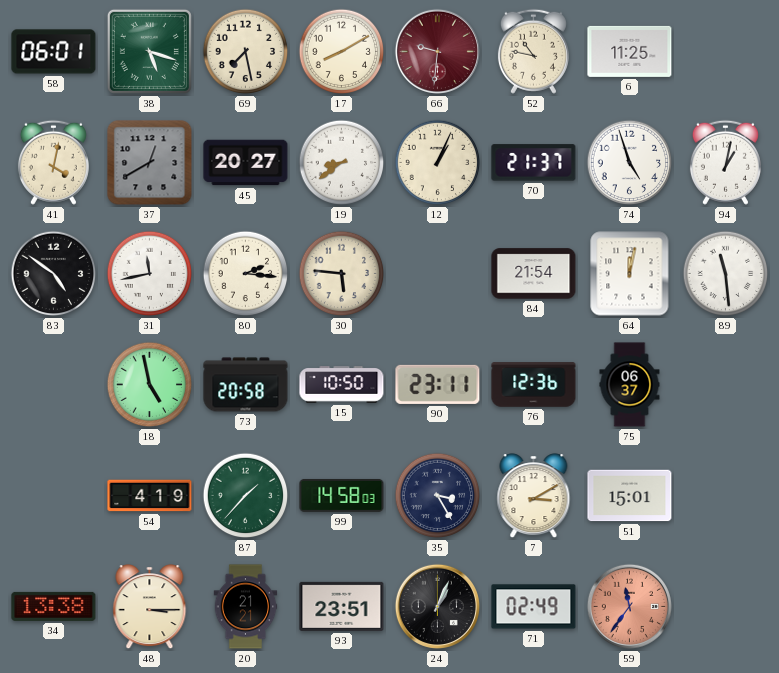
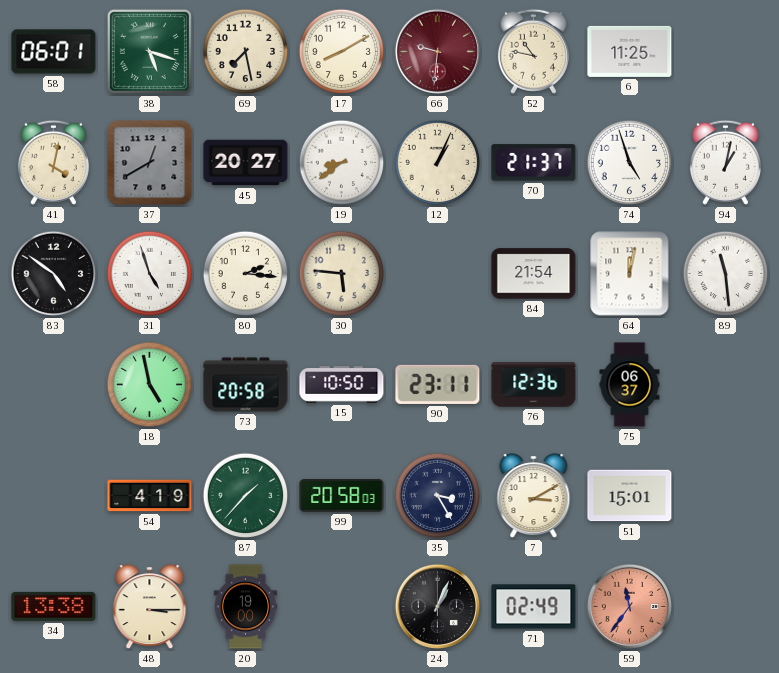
31: 11:43 -> 4:57
99: 14:58 -> 20:58
20: 21:21 -> 19:00
93: 23:51 -> none
